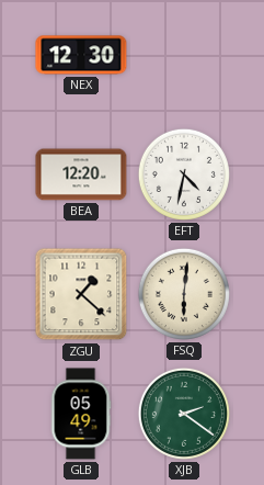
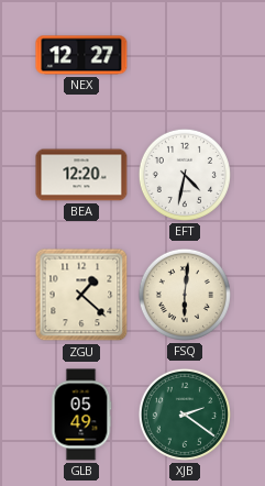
NEX: 12:30 -> 12:27
